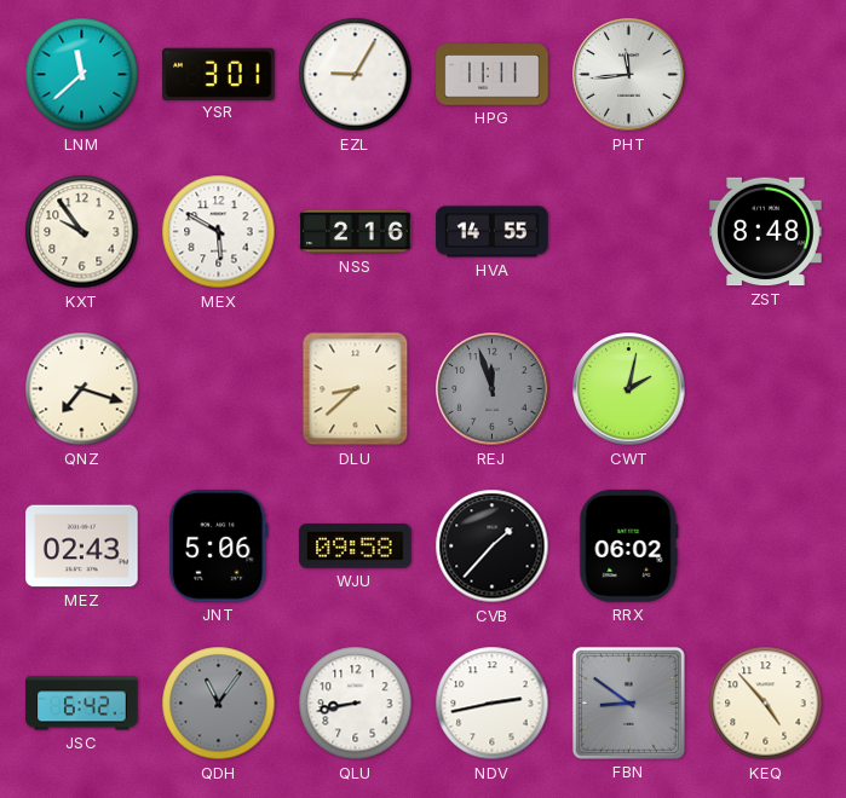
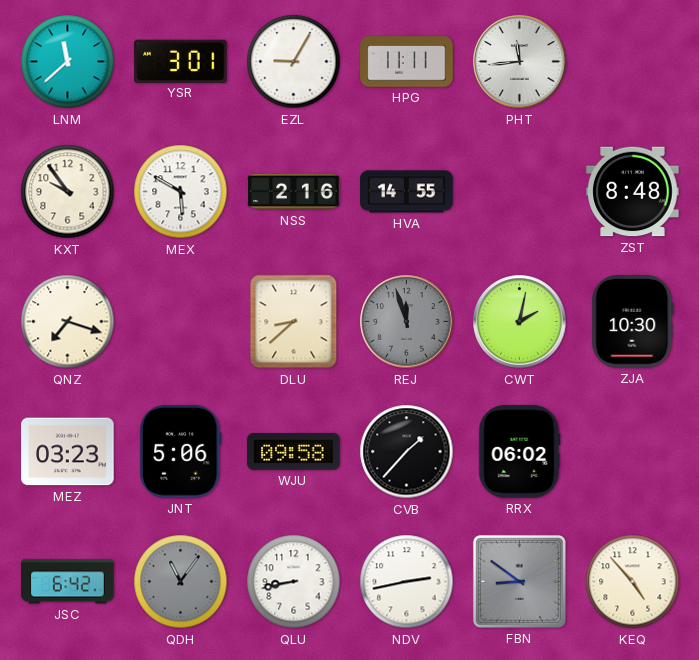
ZJA: none -> 10:30
MEZ: 02:43 -> 03:23
